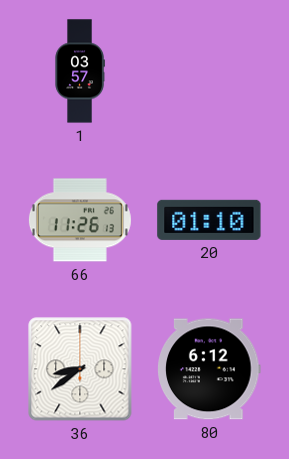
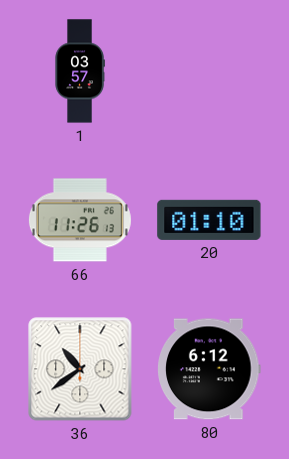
36: 8:39 -> 10:39
